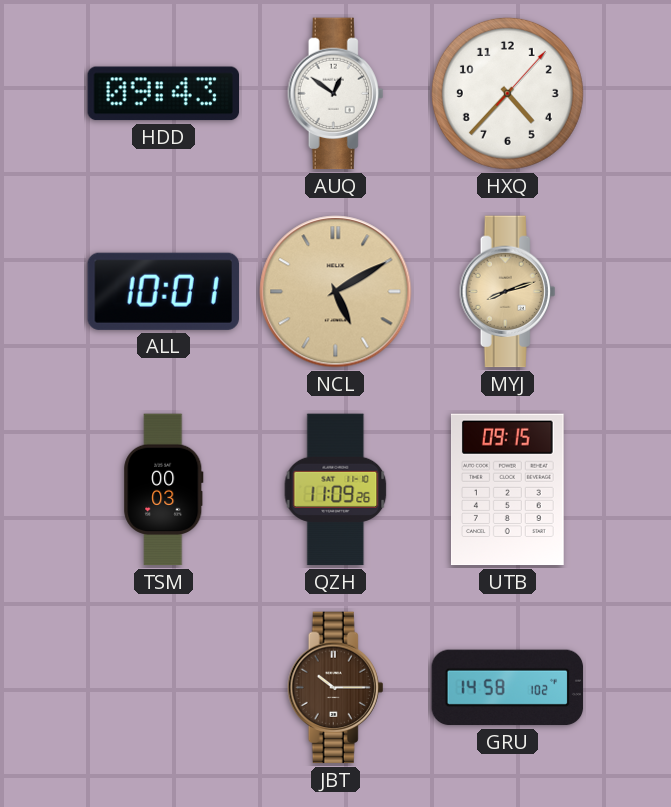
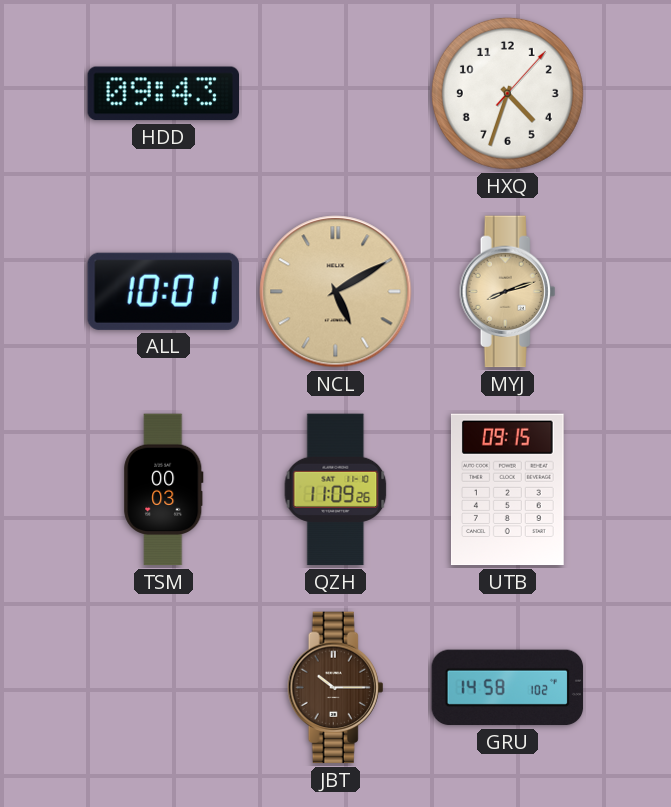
AUQ: 12:51 -> none
HXQ: 4:37 -> 4:33
